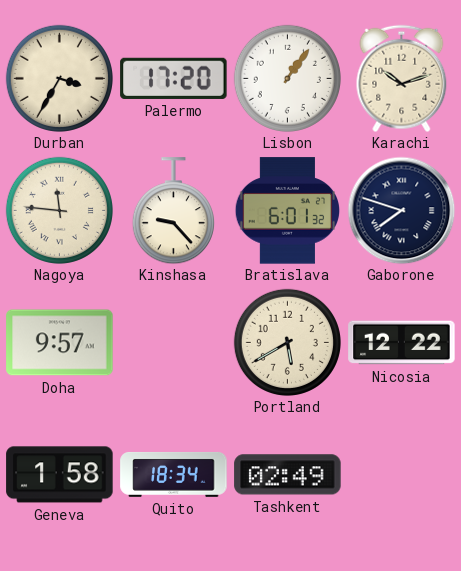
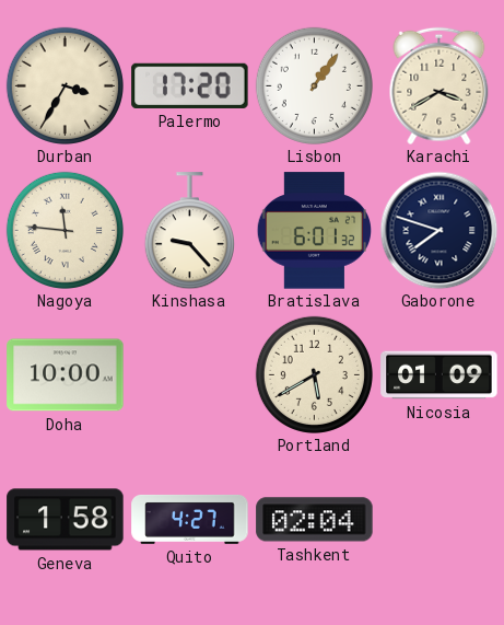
Karachi: 10:12 -> 3:40
Doha: 9:57 -> 10:00
Nicosia: 12:22 -> 01:09
Quito: 18:34 -> 4:27
Tashkent: 02:49 -> 02:04
